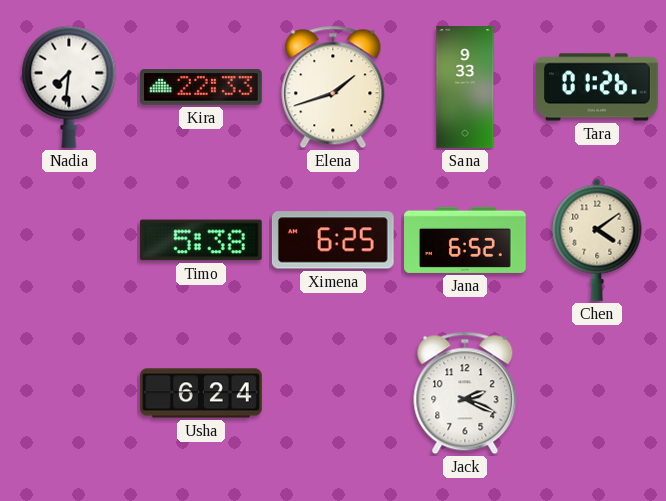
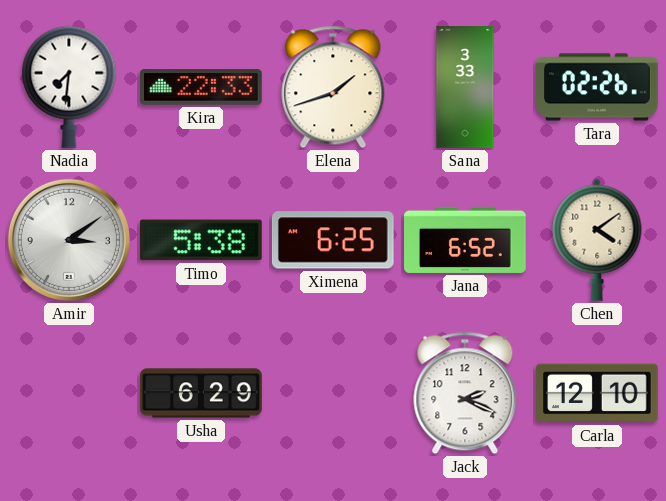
Sana: 9:33 -> 3:33
Tara: 01:26 -> 02:26
Amir: none -> 3:09
Usha: 6:24 -> 6:29
Carla: none -> 12:10
